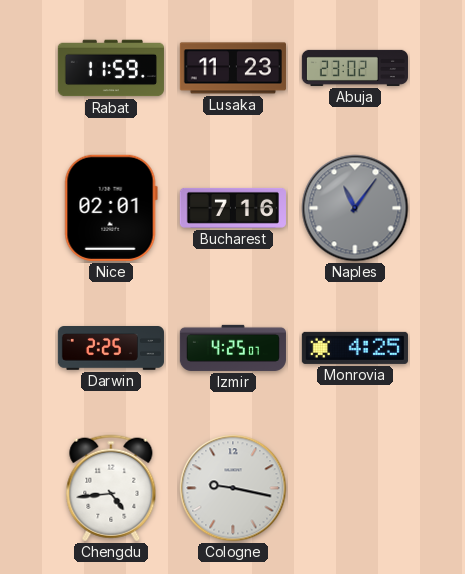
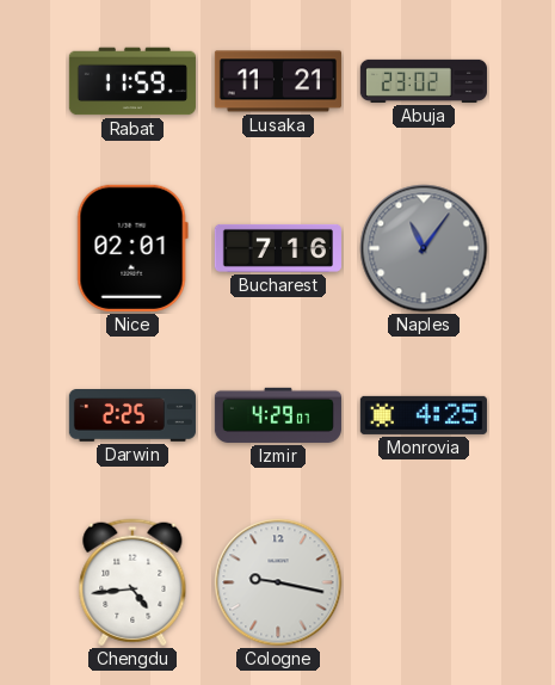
Lusaka: 11:23 -> 11:21
Izmir: 4:25 -> 4:29
